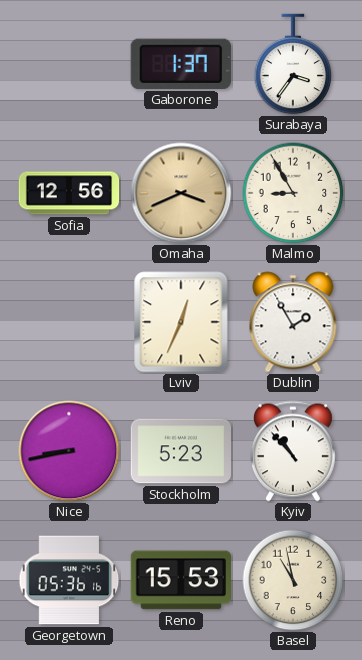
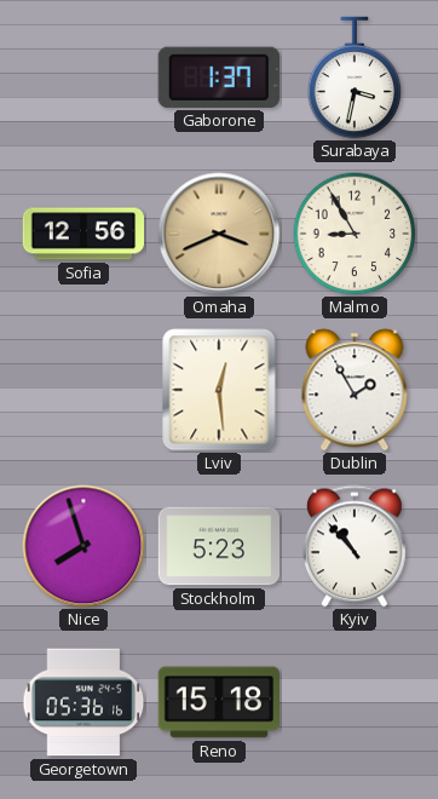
Surabaya: 3:36 -> 3:32
Lviv: 12:34 -> 12:29
Nice: 8:43 -> 7:57
Reno: 15:53 -> 15:18
Basel: 10:58 -> none
